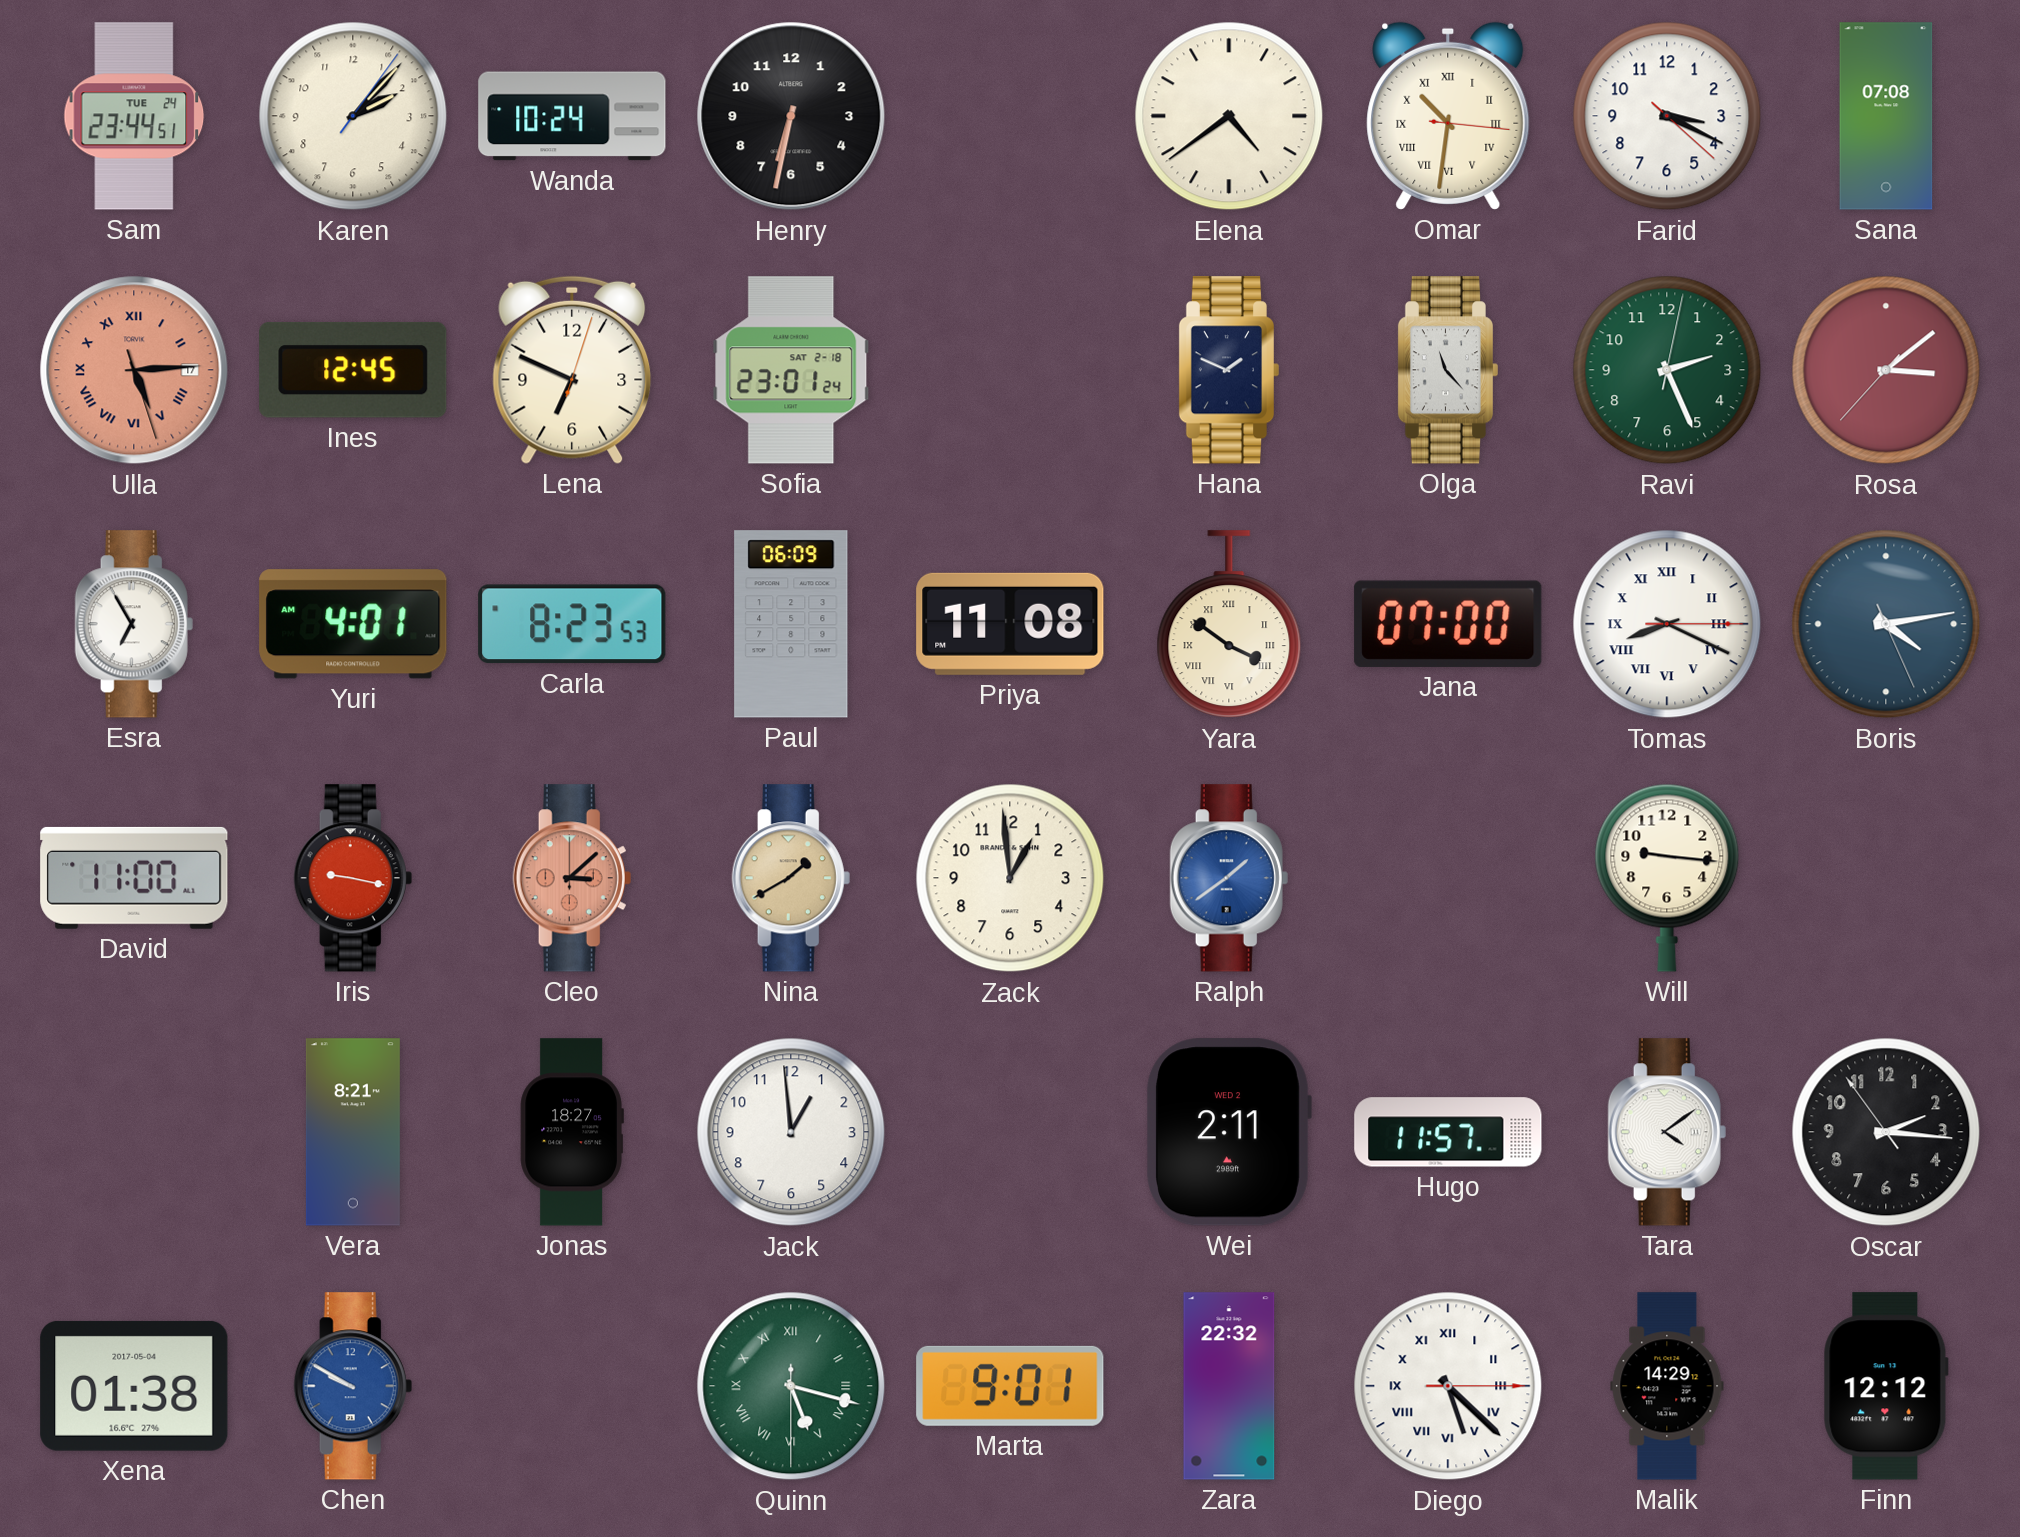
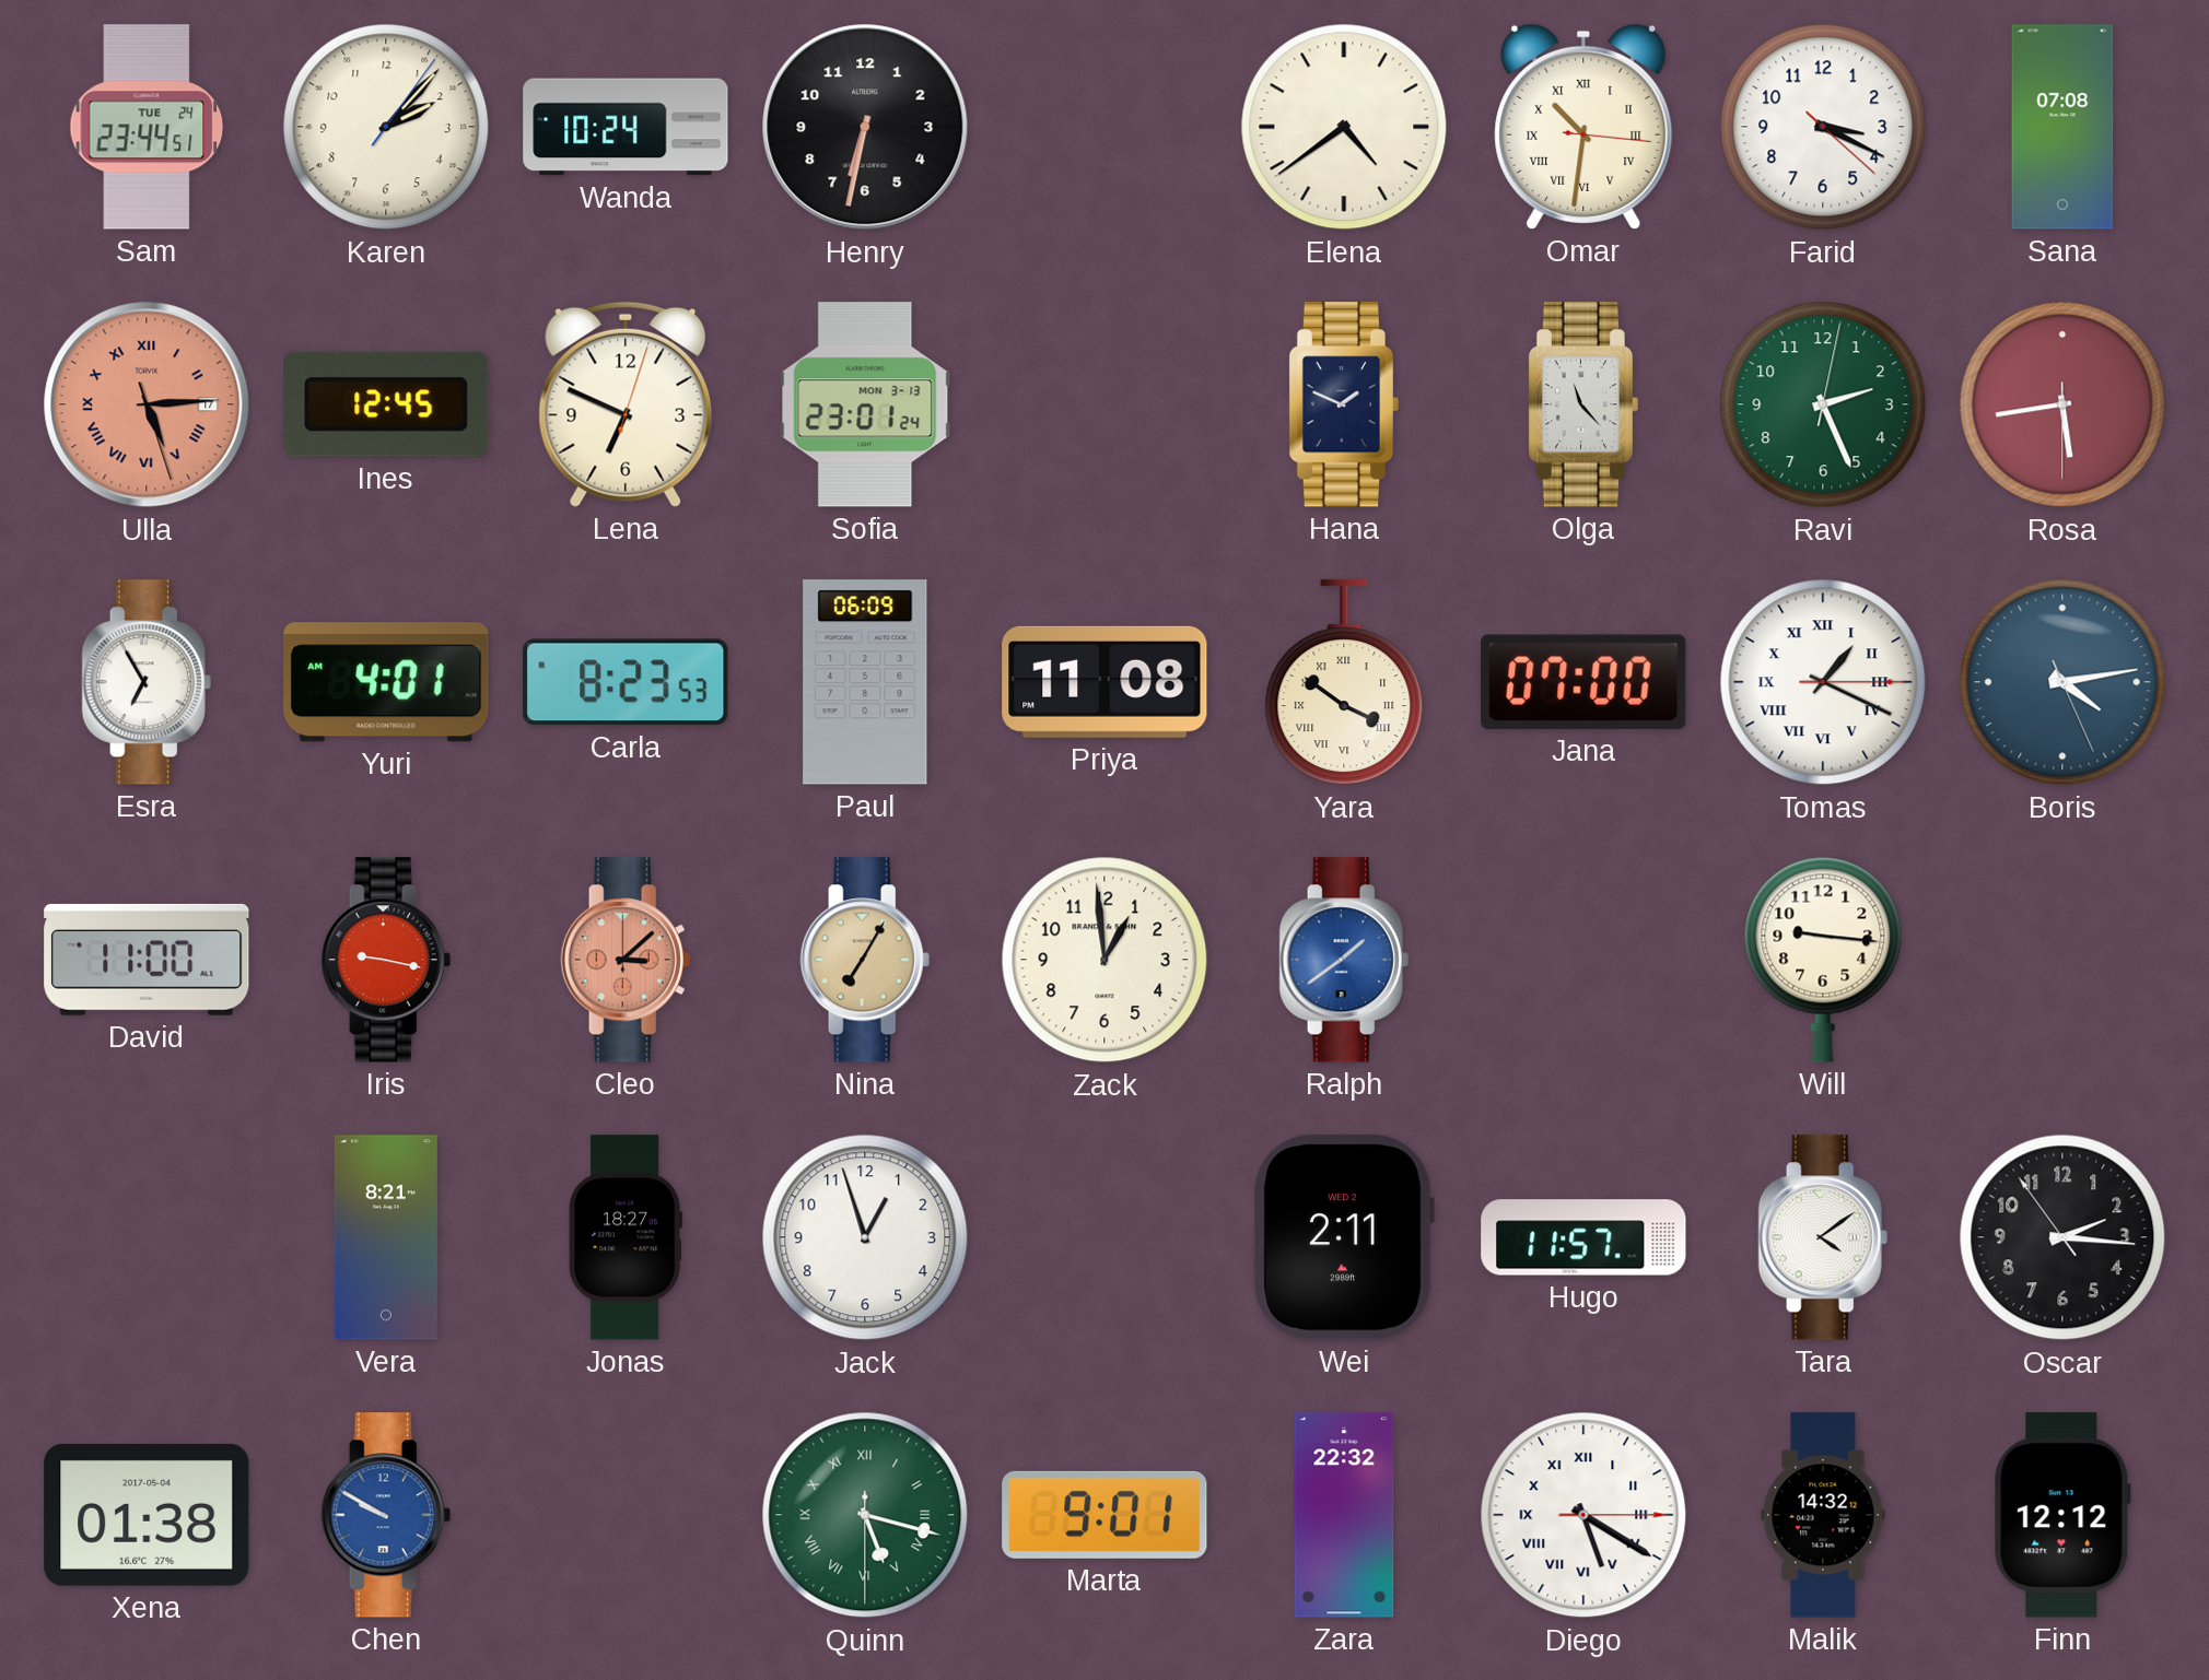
Sofia date: SAT 2-18 -> MON 3-13
Rosa: 3:08 -> 5:43
Tomas: 8:19 -> 1:19
Nina: 1:40 -> 7:05
Jack: 12:59 -> 12:57
Diego: 5:22 -> 5:20
Malik: 14:29 -> 14:32
